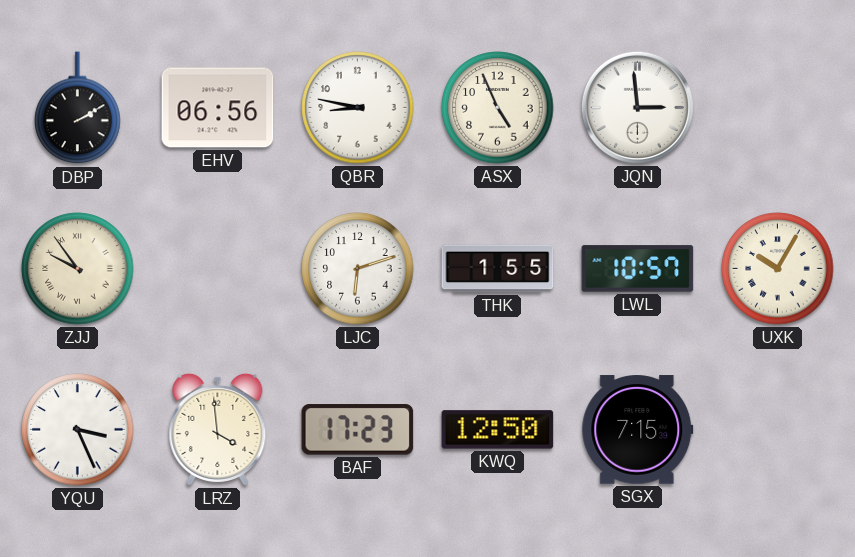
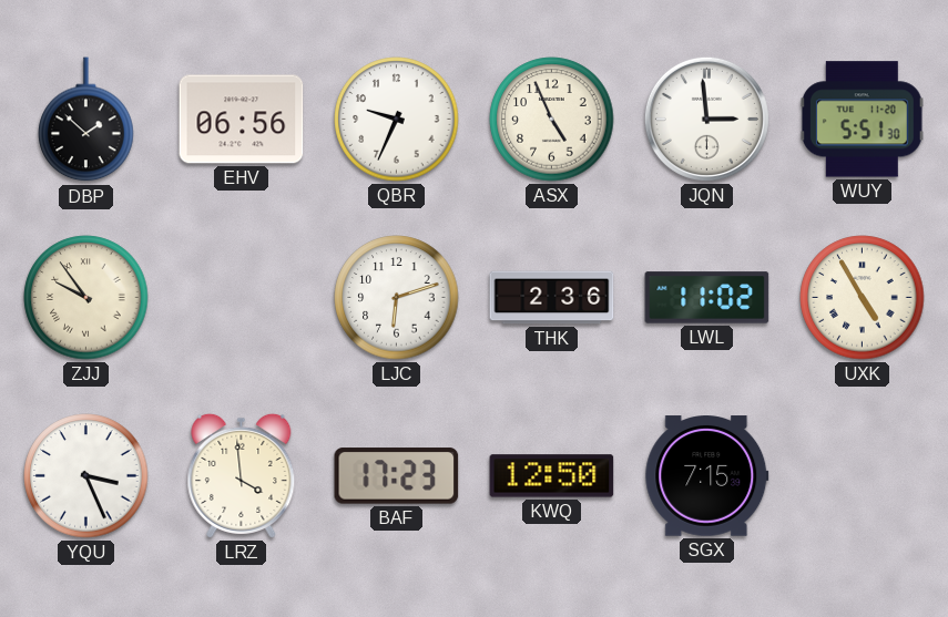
DBP: 2:10 -> 1:52
QBR: 8:47 -> 9:34
WUY: none -> 5:51
THK: 1:55 -> 2:36
LWL: 10:57 -> 11:02
UXK: 10:05 -> 4:55
